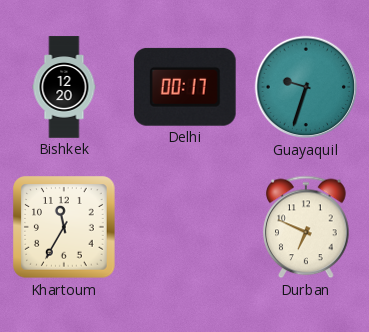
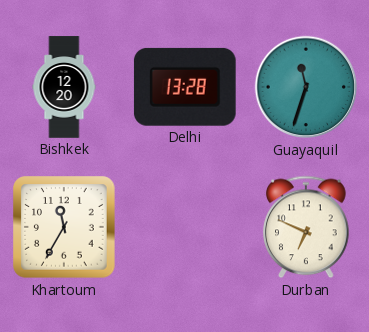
Delhi: 00:17 -> 13:28
Guayaquil: 9:33 -> 11:33
